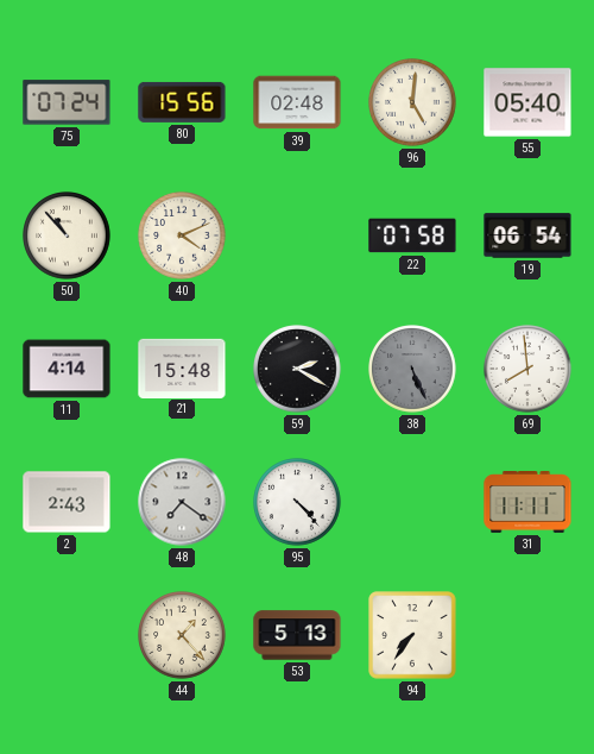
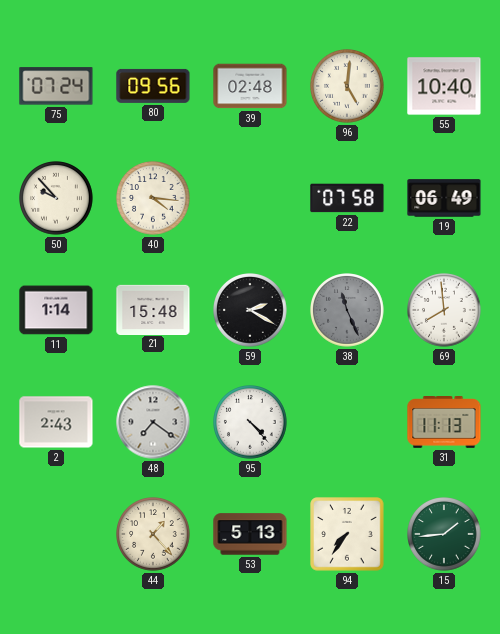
80: 15:56 -> 09:56
55: 05:40 -> 10:40
50: 10:53 -> 9:53
40: 4:11 -> 4:16
19: 06:54 -> 06:49
11: 4:14 -> 1:14
38: 5:26 -> 11:26
31: 11:11 -> 11:13
15: none -> 1:44
